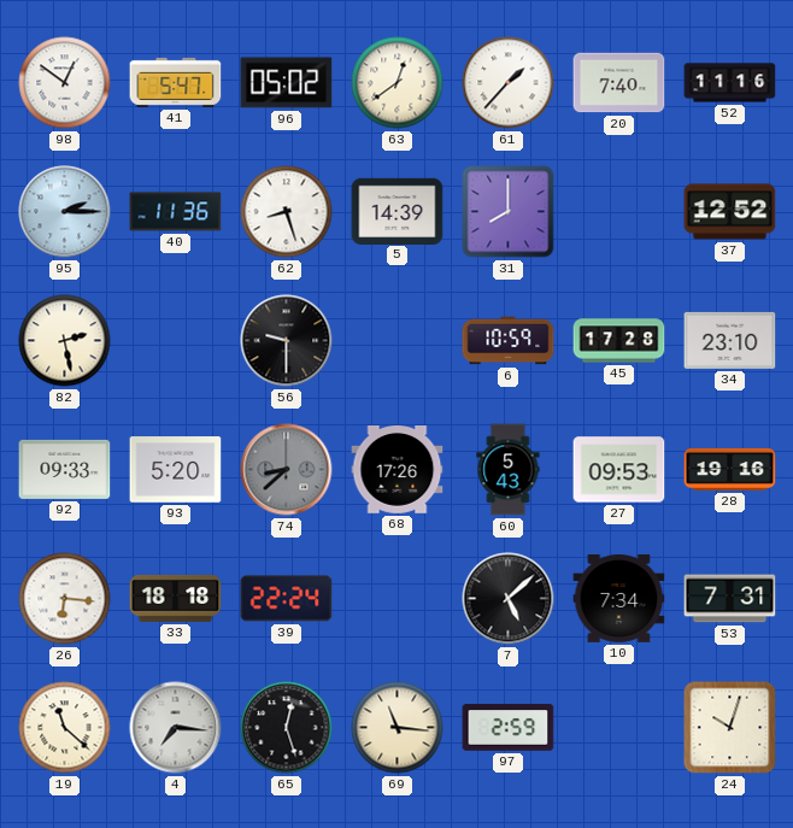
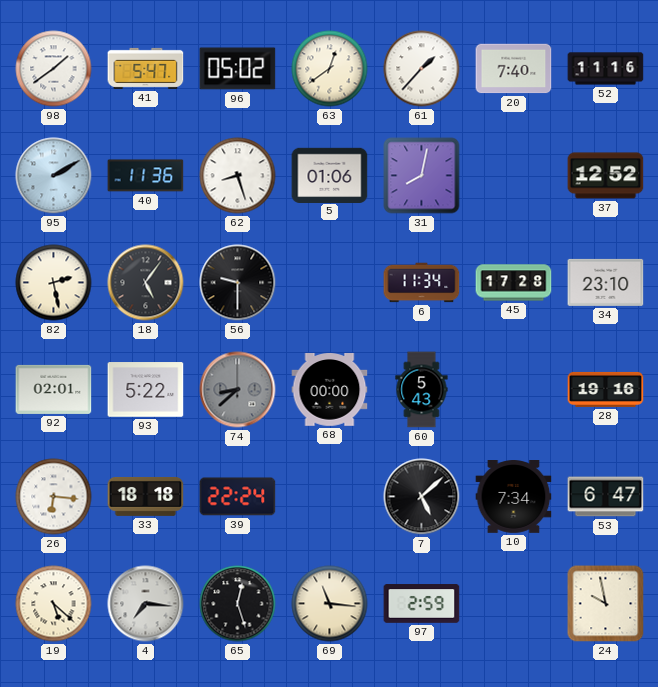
98: 12:51 -> 1:39
95: 2:15 -> 2:10
5: 14:39 -> 01:06
31: 8:00 -> 8:02
18: none -> 5:06
6: 10:59 -> 11:34
92: 09:33 -> 02:01
93: 5:20 -> 5:22
68: 17:26 -> 00:00
27: 09:53 -> none
53: 7:31 -> 6:47
19: 11:22 -> 5:22
24: 10:03 -> 9:58
